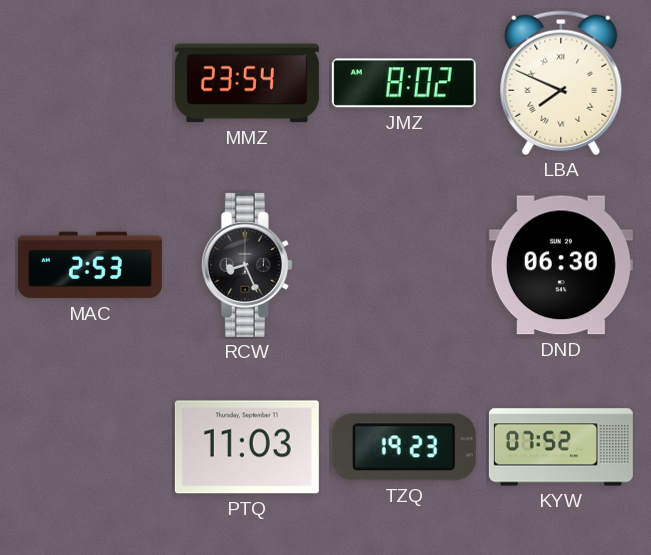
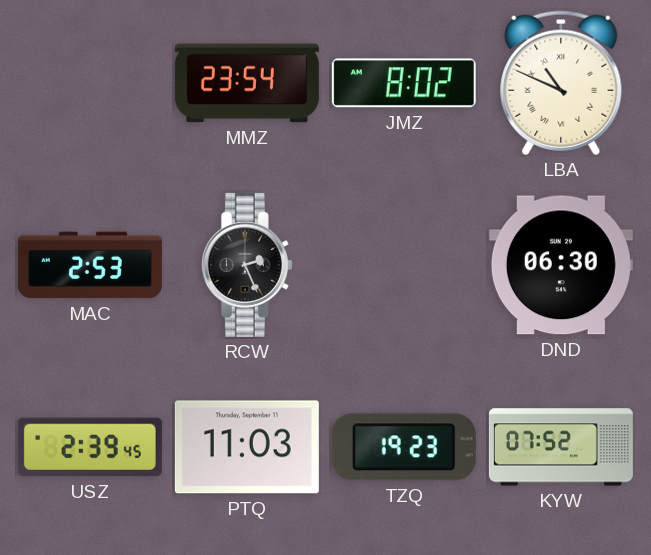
LBA: 7:49 -> 10:49
RCW: 8:26 -> 2:26
USZ: none -> 2:39
